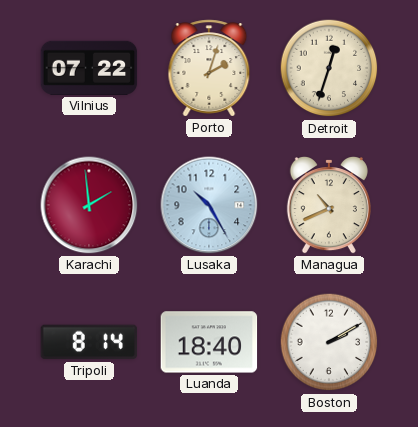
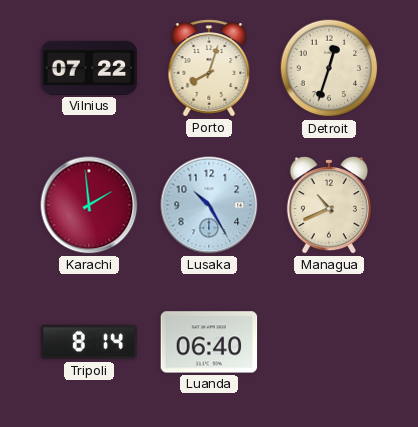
Porto: 2:03 -> 8:03
Luanda: 18:40 -> 06:40
Boston: 2:10 -> none
